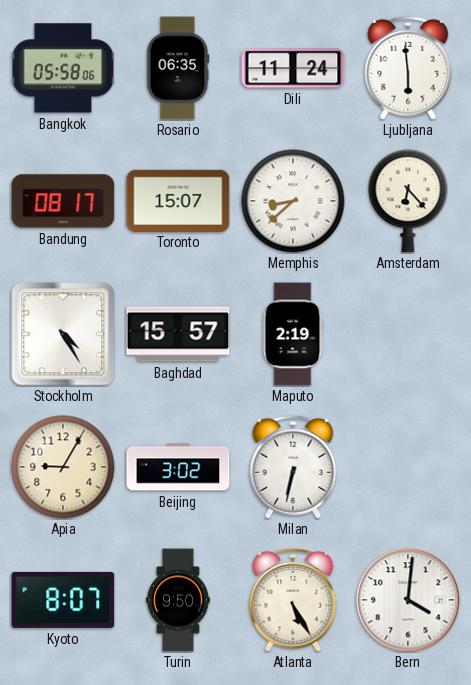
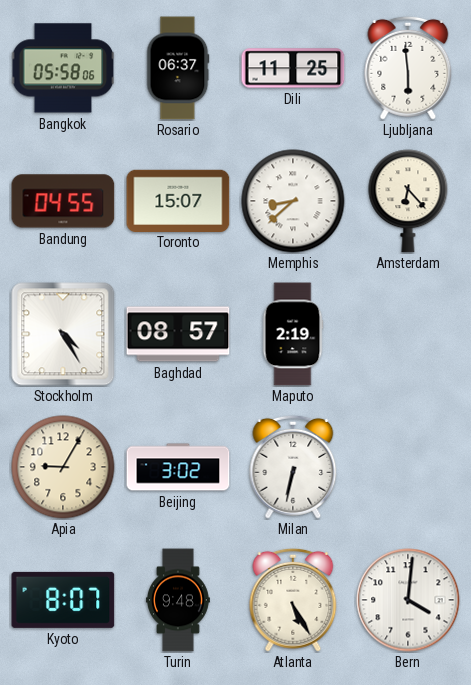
Rosario: 06:35 -> 06:37
Dili: 11:24 -> 11:25
Bandung: 08:17 -> 04:55
Baghdad: 15:57 -> 08:57
Turin: 9:50 -> 9:48
